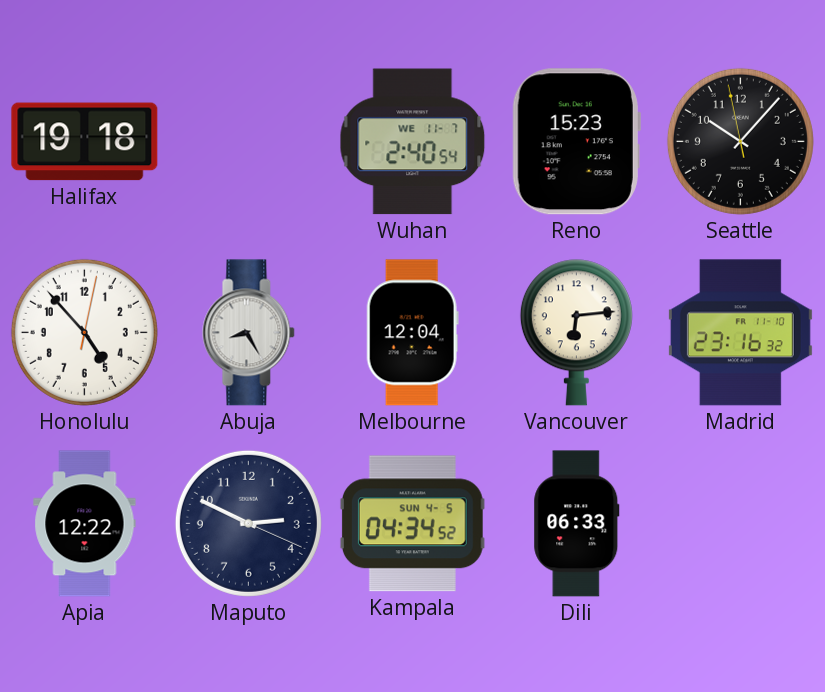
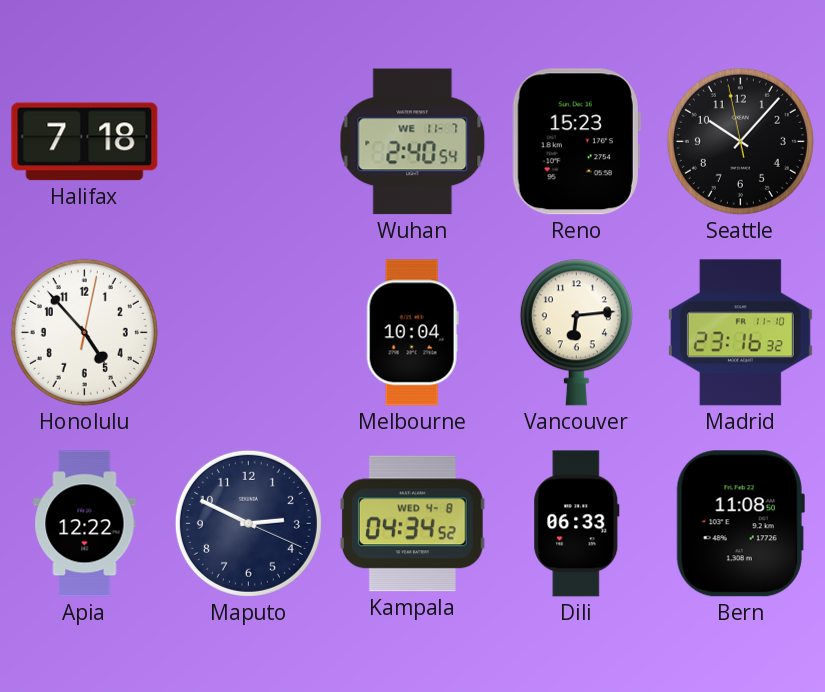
Halifax: 19:18 -> 7:18
Abuja: 8:25 -> none
Melbourne: 12:04 -> 10:04
Kampala date: SUN 4-5 -> WED 4-8
Bern: none -> 11:08
